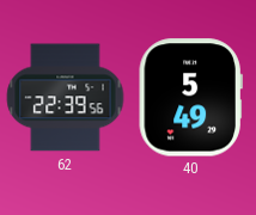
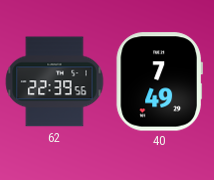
40: 5:49 -> 7:49
